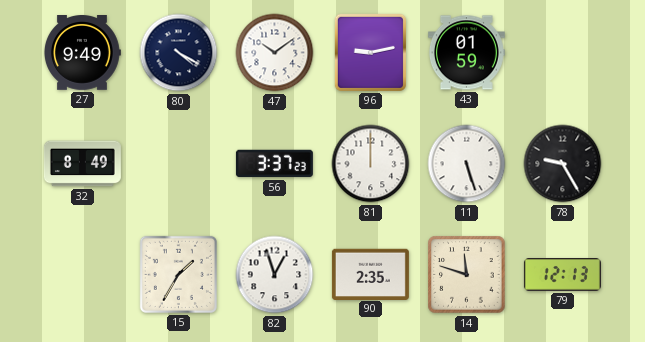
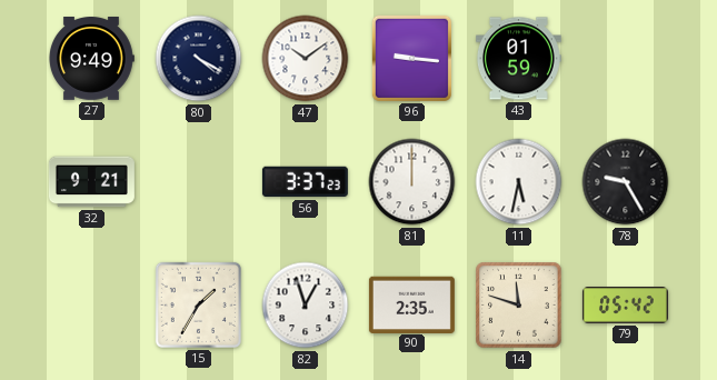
96: 9:13 -> 9:16
32: 8:49 -> 9:21
11: 5:27 -> 5:32
79: 12:13 -> 05:42
